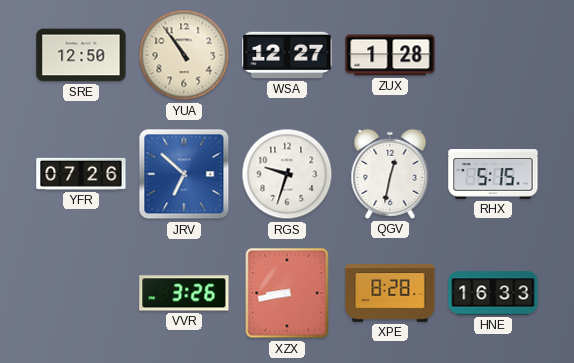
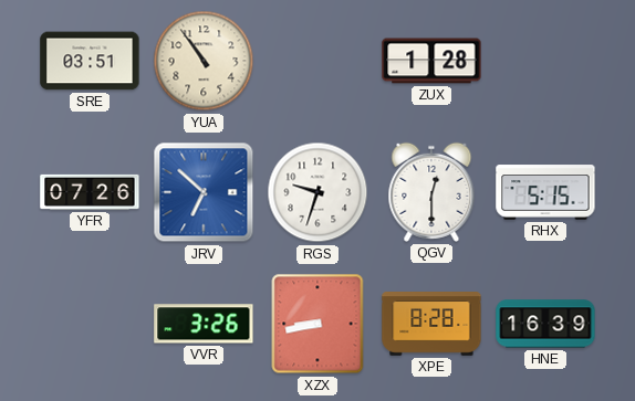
SRE: 12:50 -> 03:51
WSA: 12:27 -> none
QGV: 12:32 -> 12:30
HNE: 16:33 -> 16:39
